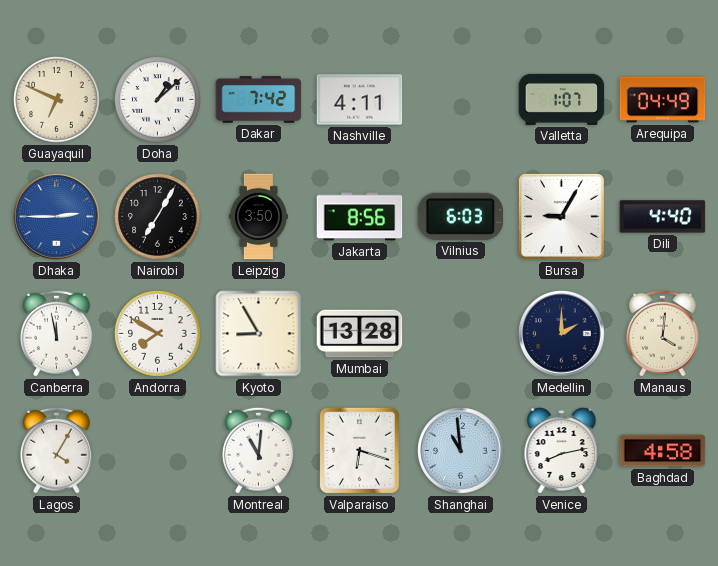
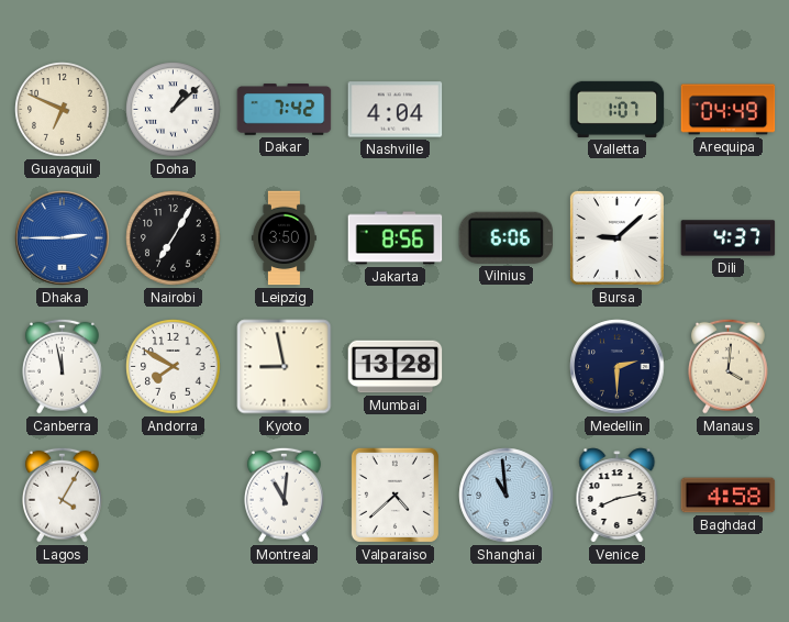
Nashville: 4:11 -> 4:04
Vilnius: 6:03 -> 6:06
Bursa: 9:05 -> 9:08
Dili: 4:40 -> 4:37
Kyoto: 8:55 -> 8:58
Medellin: 2:00 -> 2:30
Valparaiso: 6:18 -> 4:38
